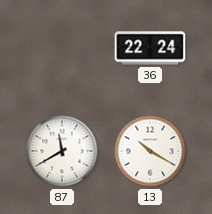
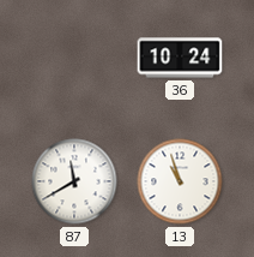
36: 22:24 -> 10:24
13: 10:20 -> 10:57
